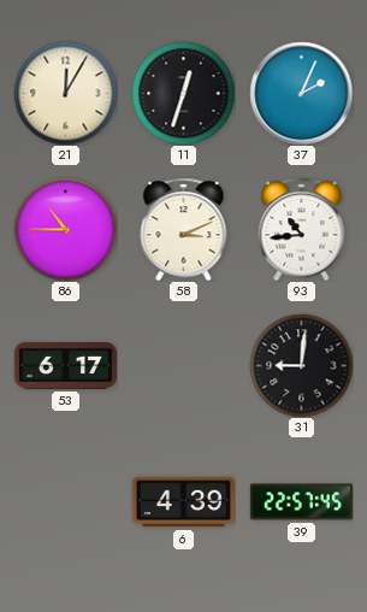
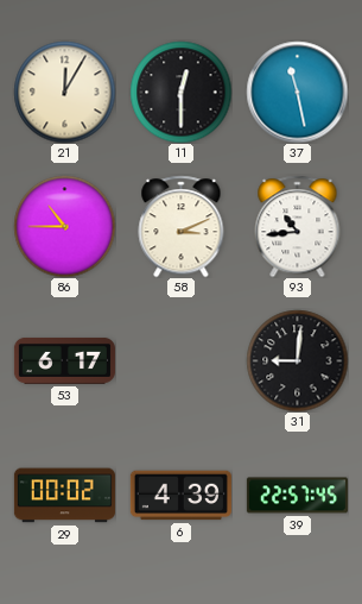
11: 12:33 -> 12:30
37: 2:04 -> 11:28
29: none -> 00:02
